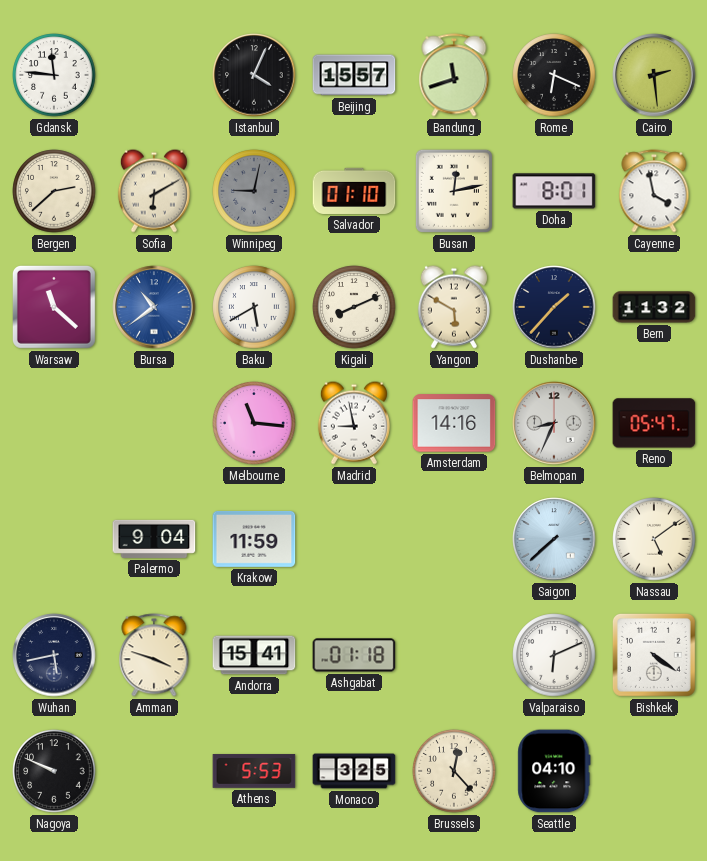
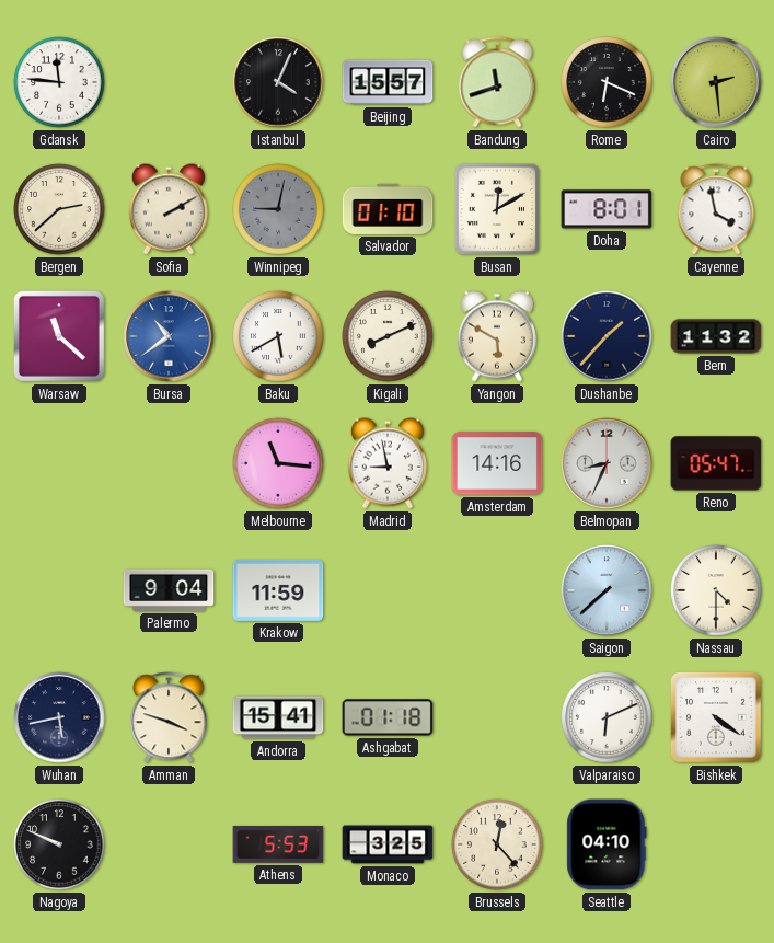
Sofia: 6:10 -> 2:10
Busan: 12:13 -> 12:10
Nassau: 5:09 -> 4:30
